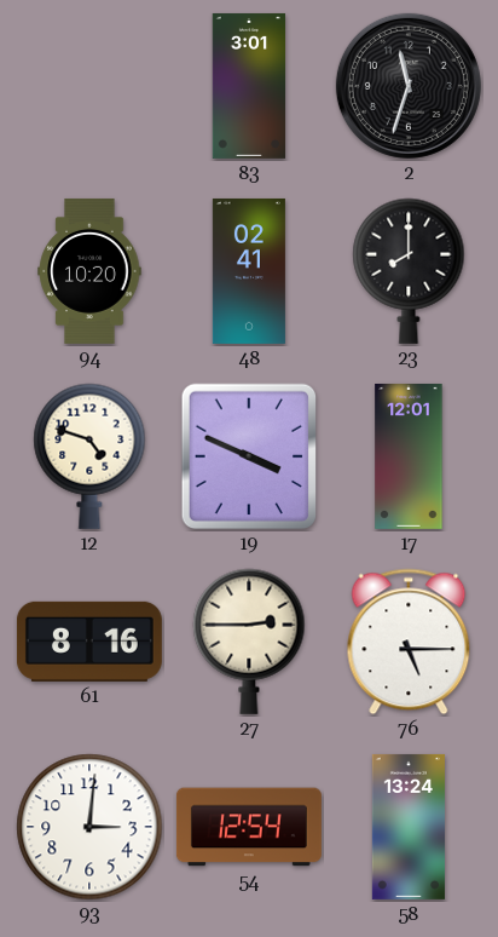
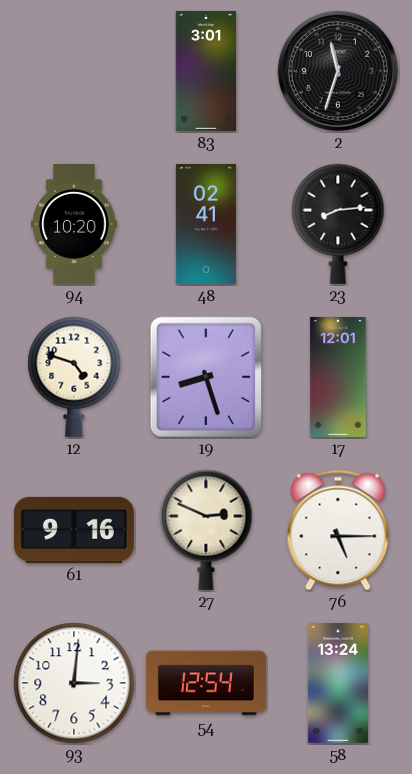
23: 8:00 -> 8:14
19: 3:49 -> 8:27
61: 8:16 -> 9:16
27: 2:45 -> 2:49
